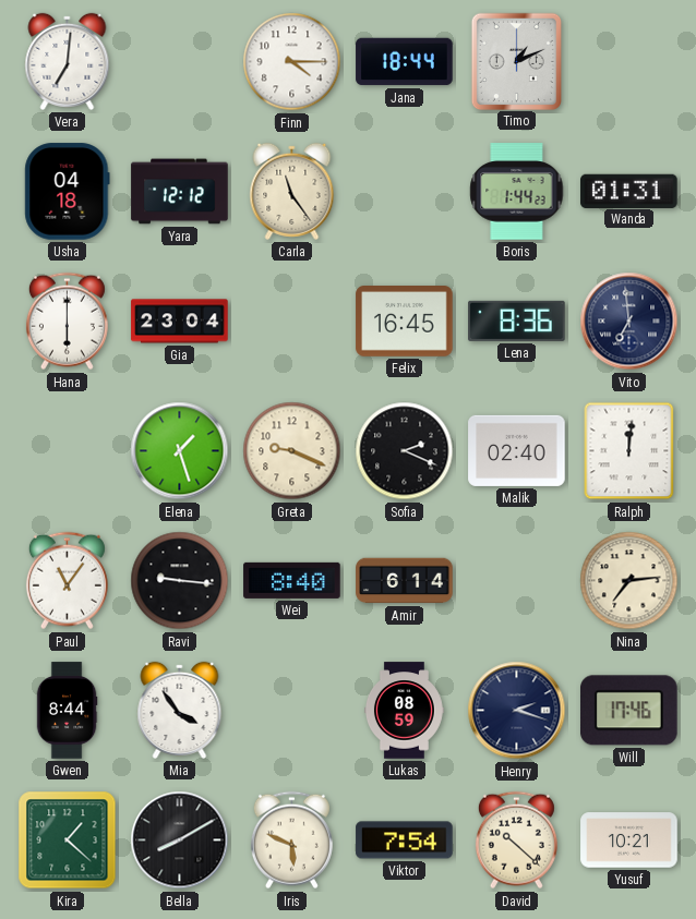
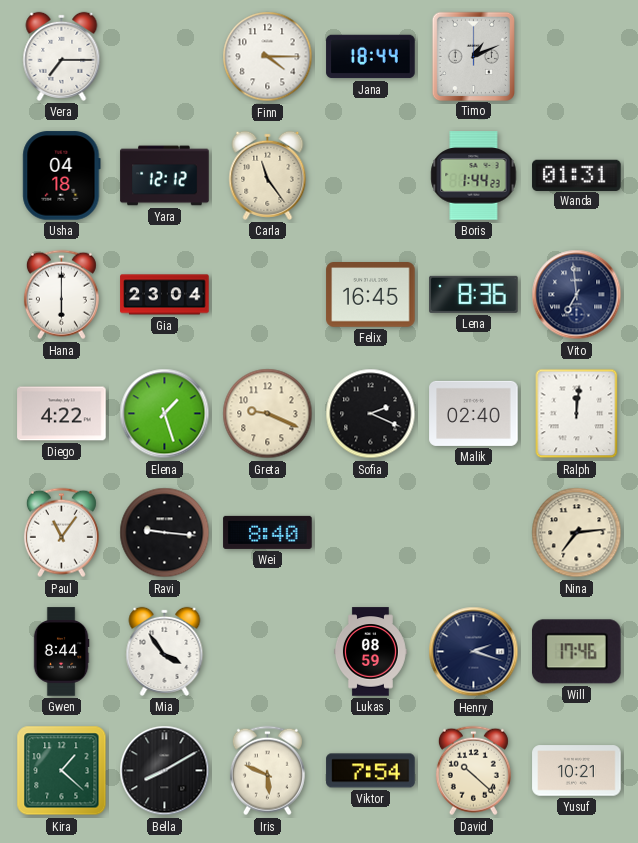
Vera: 7:01 -> 7:15
Diego: none -> 4:22
Amir: 6:14 -> none
